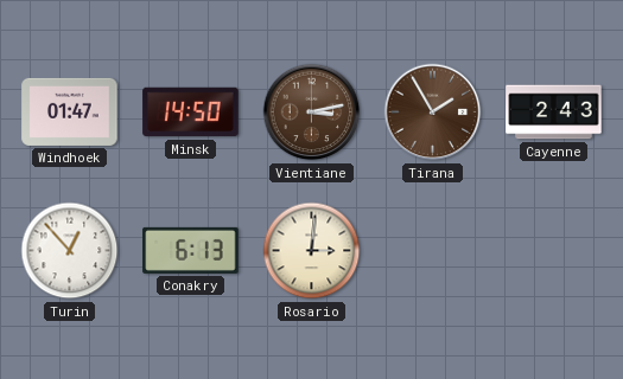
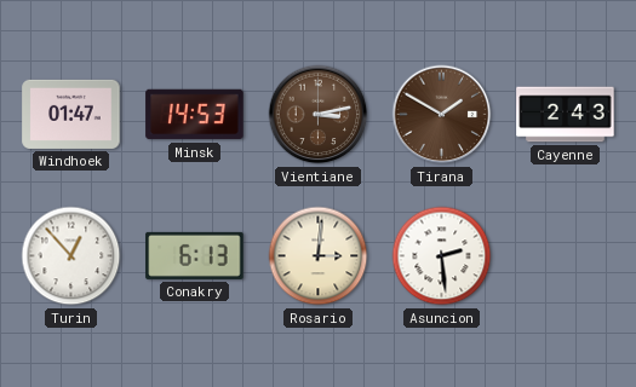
Minsk: 14:50 -> 14:53
Tirana: 1:55 -> 1:50
Asuncion: none -> 2:29
